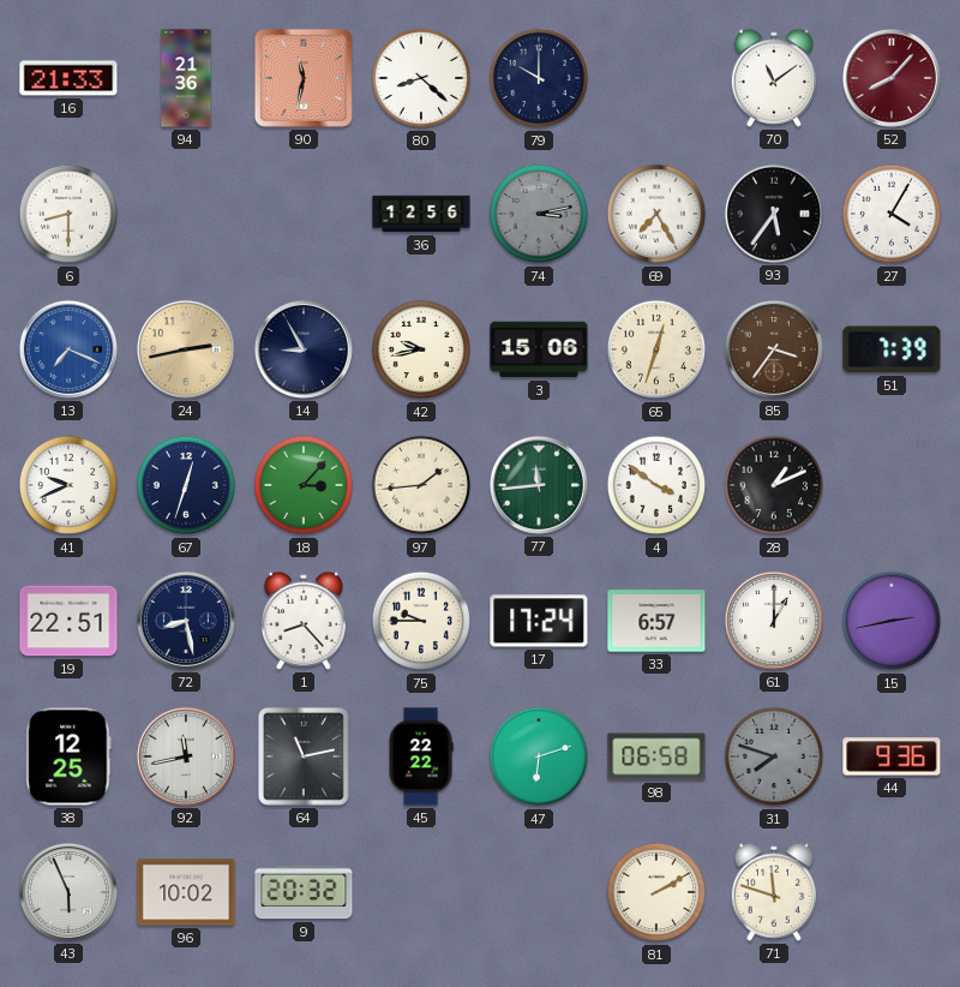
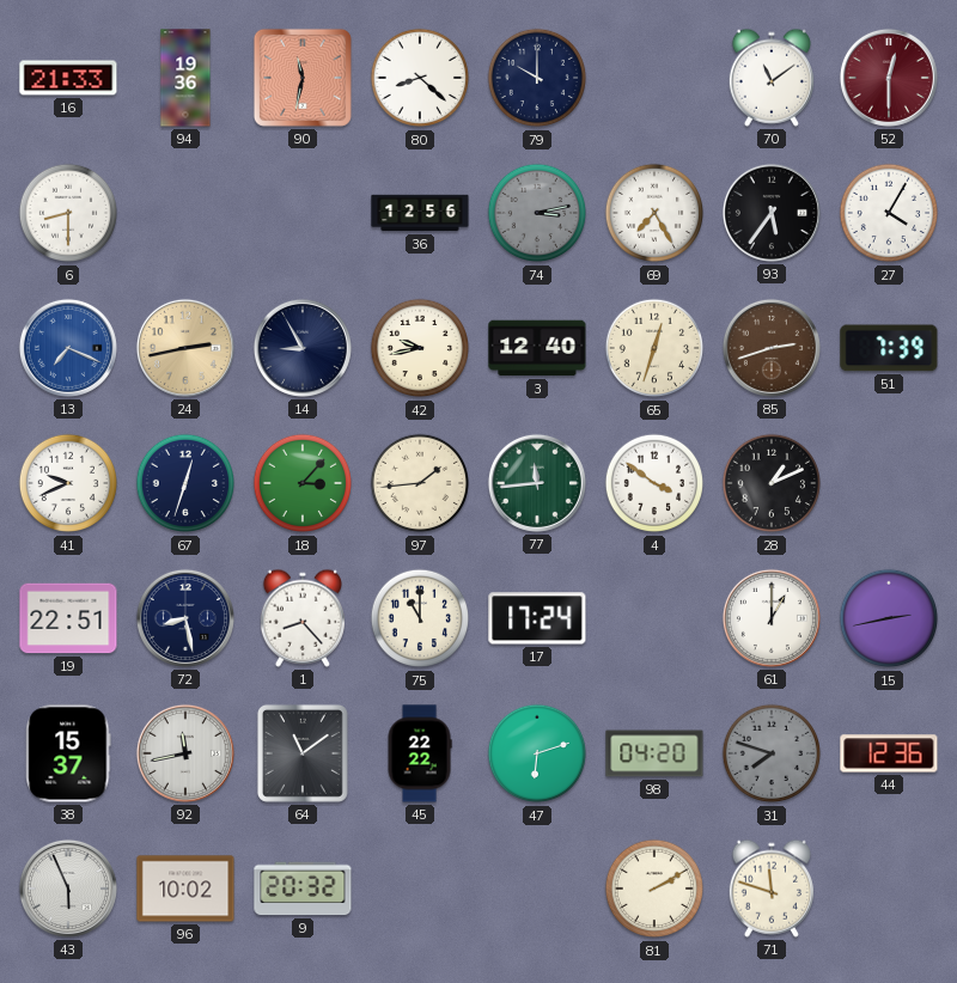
94: 21:36 -> 19:36
52: 8:07 -> 12:30
3: 15:06 -> 12:40
85: 3:36 -> 2:42
75: 9:45 -> 11:00
33: 6:57 -> none
38: 12:25 -> 15:37
64: 11:13 -> 11:09
98: 06:58 -> 04:20
44: 9:36 -> 12:36
